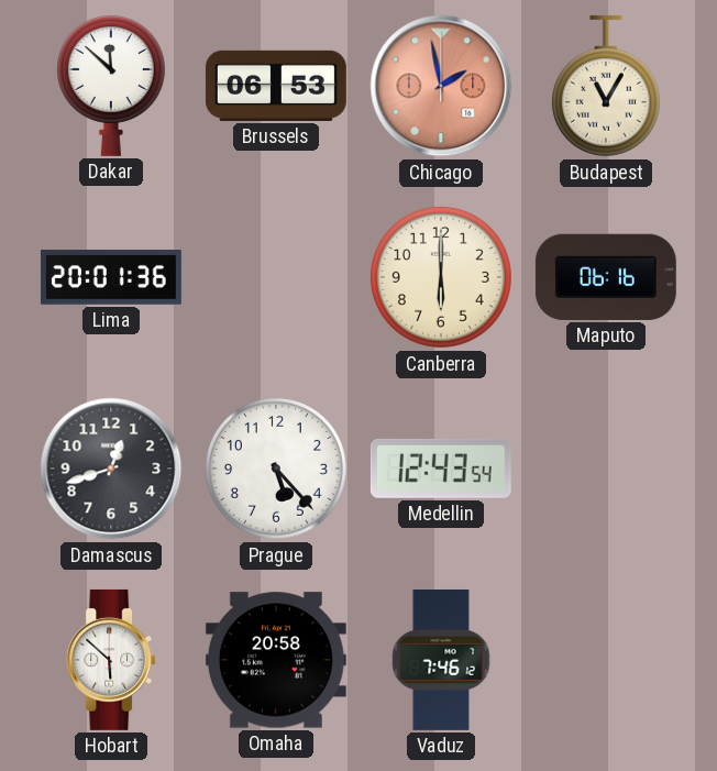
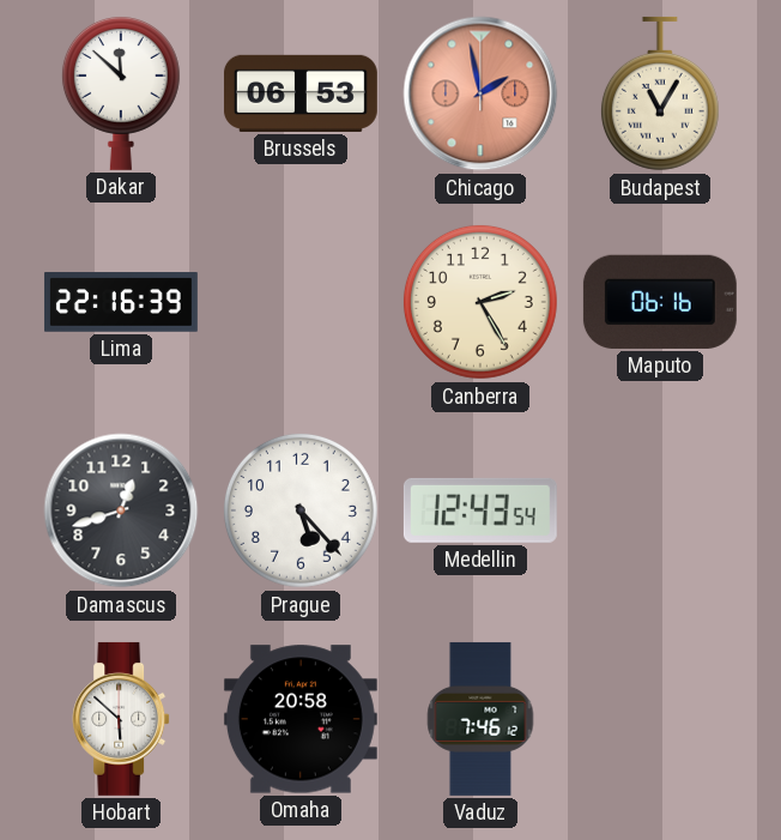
Lima: 20:01 -> 22:16
Canberra: 6:00 -> 2:25
